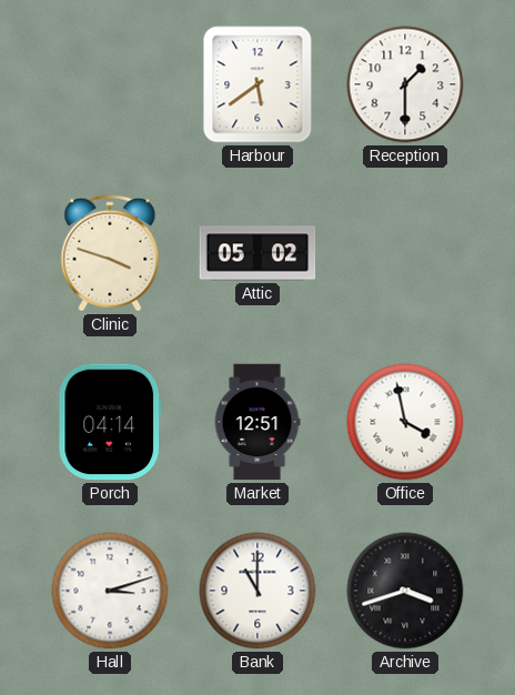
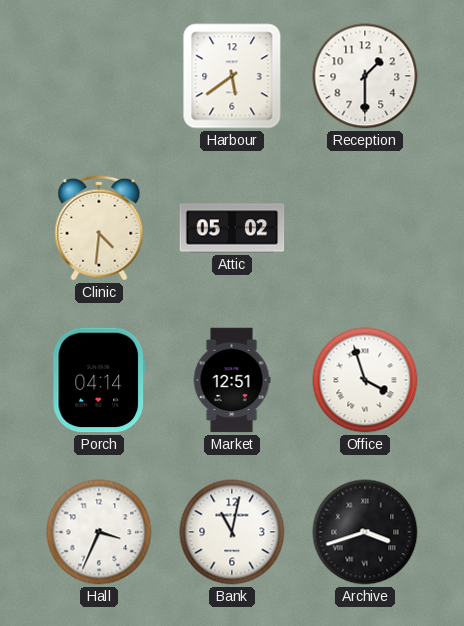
Clinic: 3:48 -> 4:31
Office: 3:58 -> 3:57
Hall: 3:12 -> 3:34
Bank: 11:00 -> 11:02
